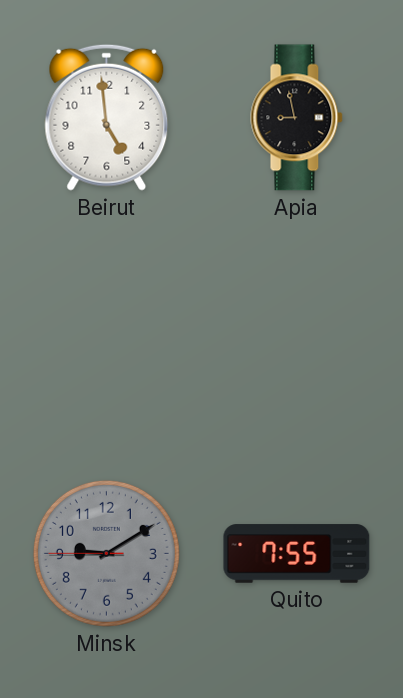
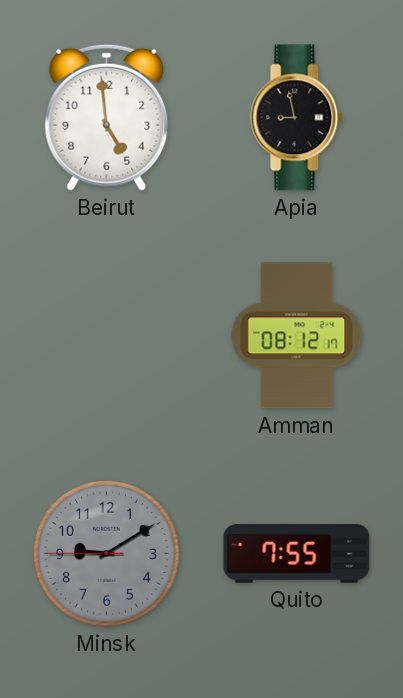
Amman: none -> 08:12
